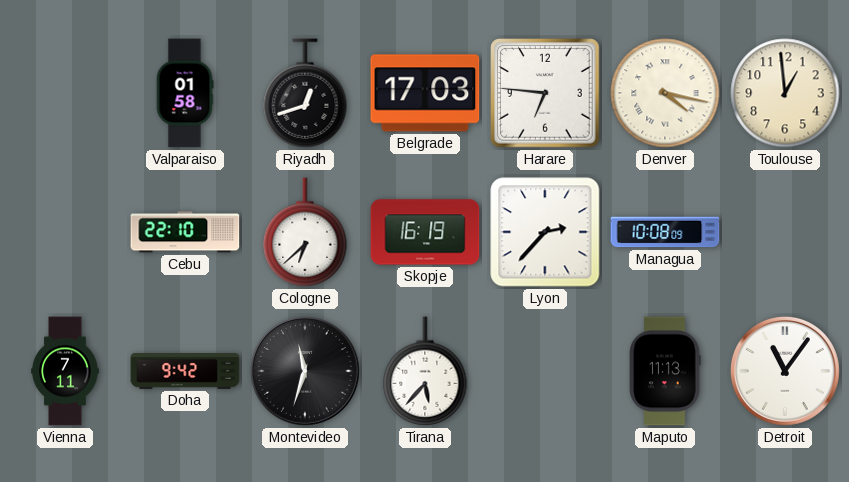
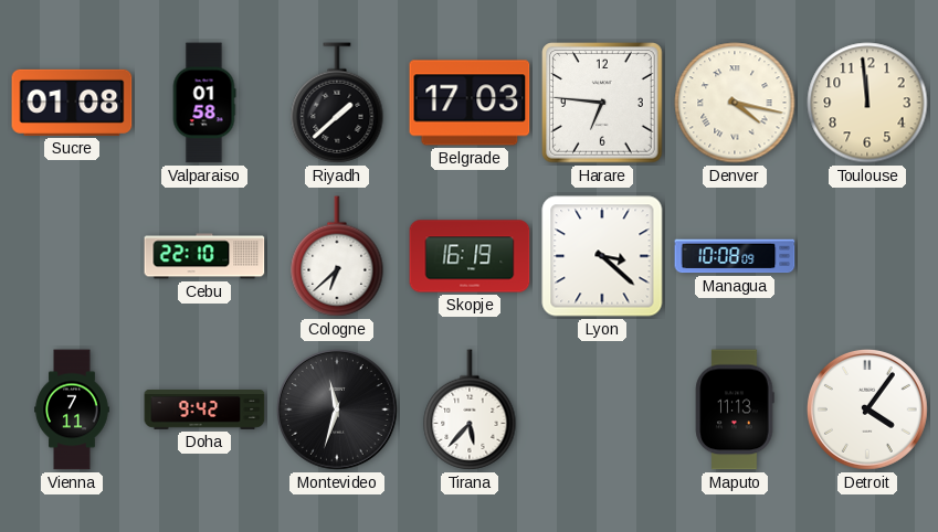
Sucre: none -> 01:08
Riyadh: 12:42 -> 1:38
Toulouse: 12:59 -> 11:59
Lyon: 2:37 -> 3:22
Detroit: 11:06 -> 4:06
